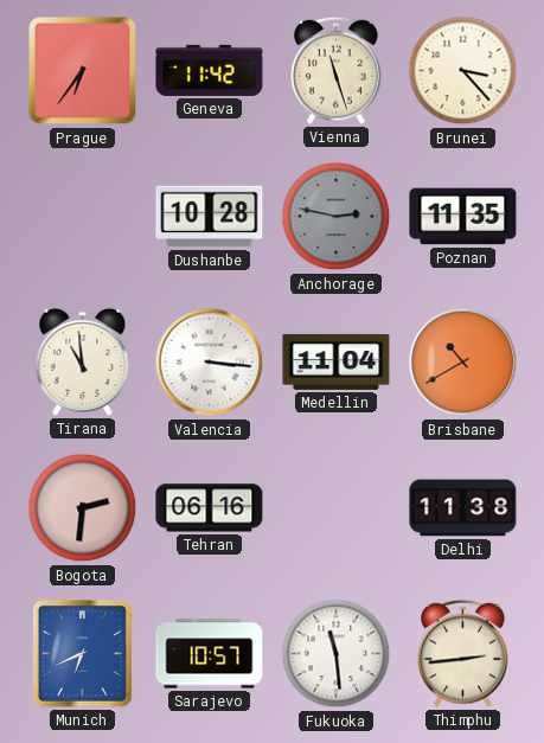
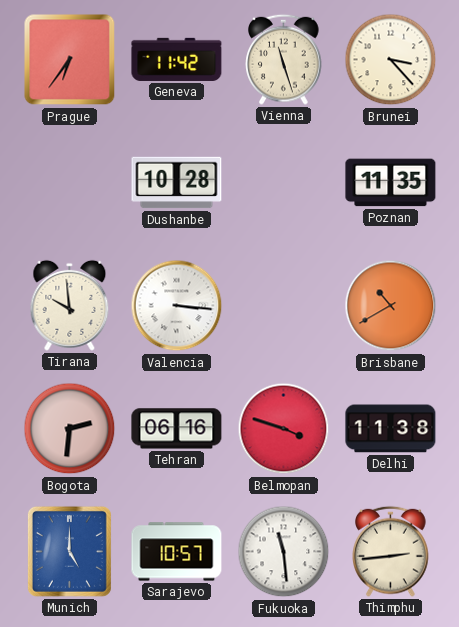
Anchorage: 2:47 -> none
Tirana: 10:59 -> 9:59
Medellin: 11:04 -> none
Belmopan: none -> 3:48
Munich: 6:41 -> 5:00
